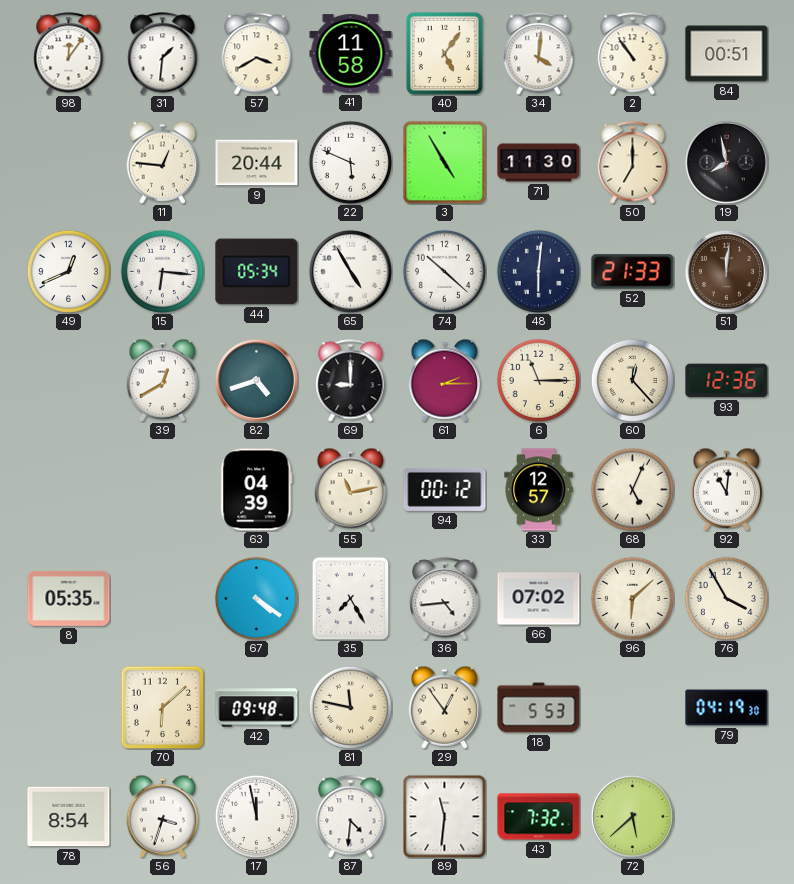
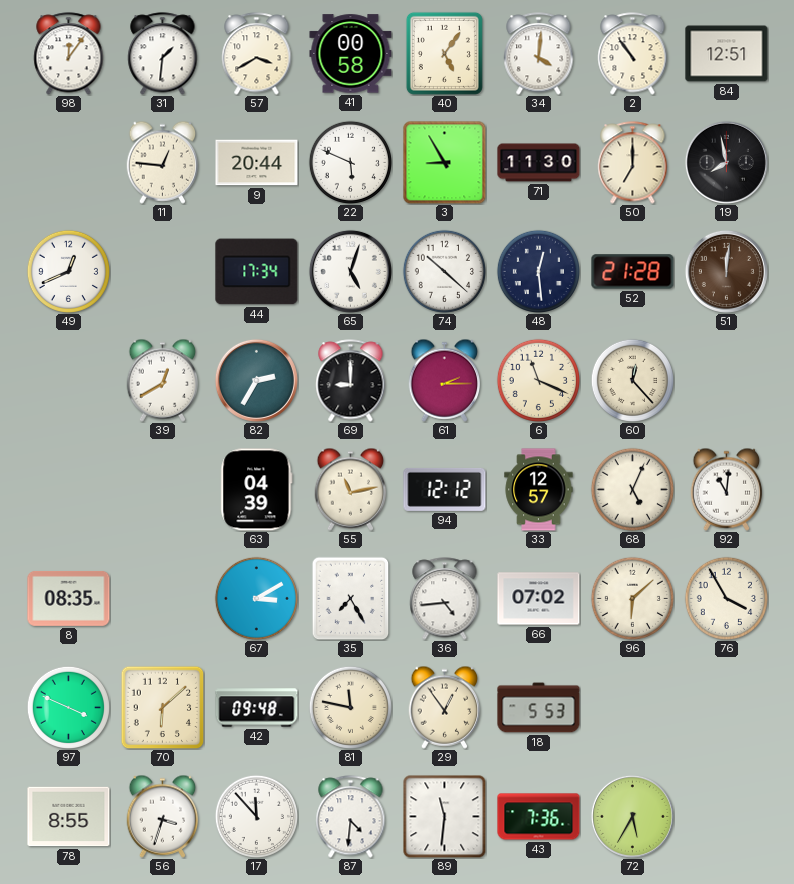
41: 11:58 -> 00:58
84: 00:51 -> 12:51
3: 4:55 -> 8:55
15: 6:16 -> none
44: 05:34 -> 17:34
65: 4:55 -> 5:03
48: 6:01 -> 12:29
52: 21:33 -> 21:28
82: 4:42 -> 2:35
6: 11:15 -> 11:19
93: 12:36 -> none
94: 00:12 -> 12:12
8: 05:35 -> 08:35
67: 4:21 -> 3:10
97: none -> 3:49
79: 04:19 -> none
78: 8:54 -> 8:55
17: 11:58 -> 11:53
43: 7:32 -> 7:36
72: 5:38 -> 5:35
